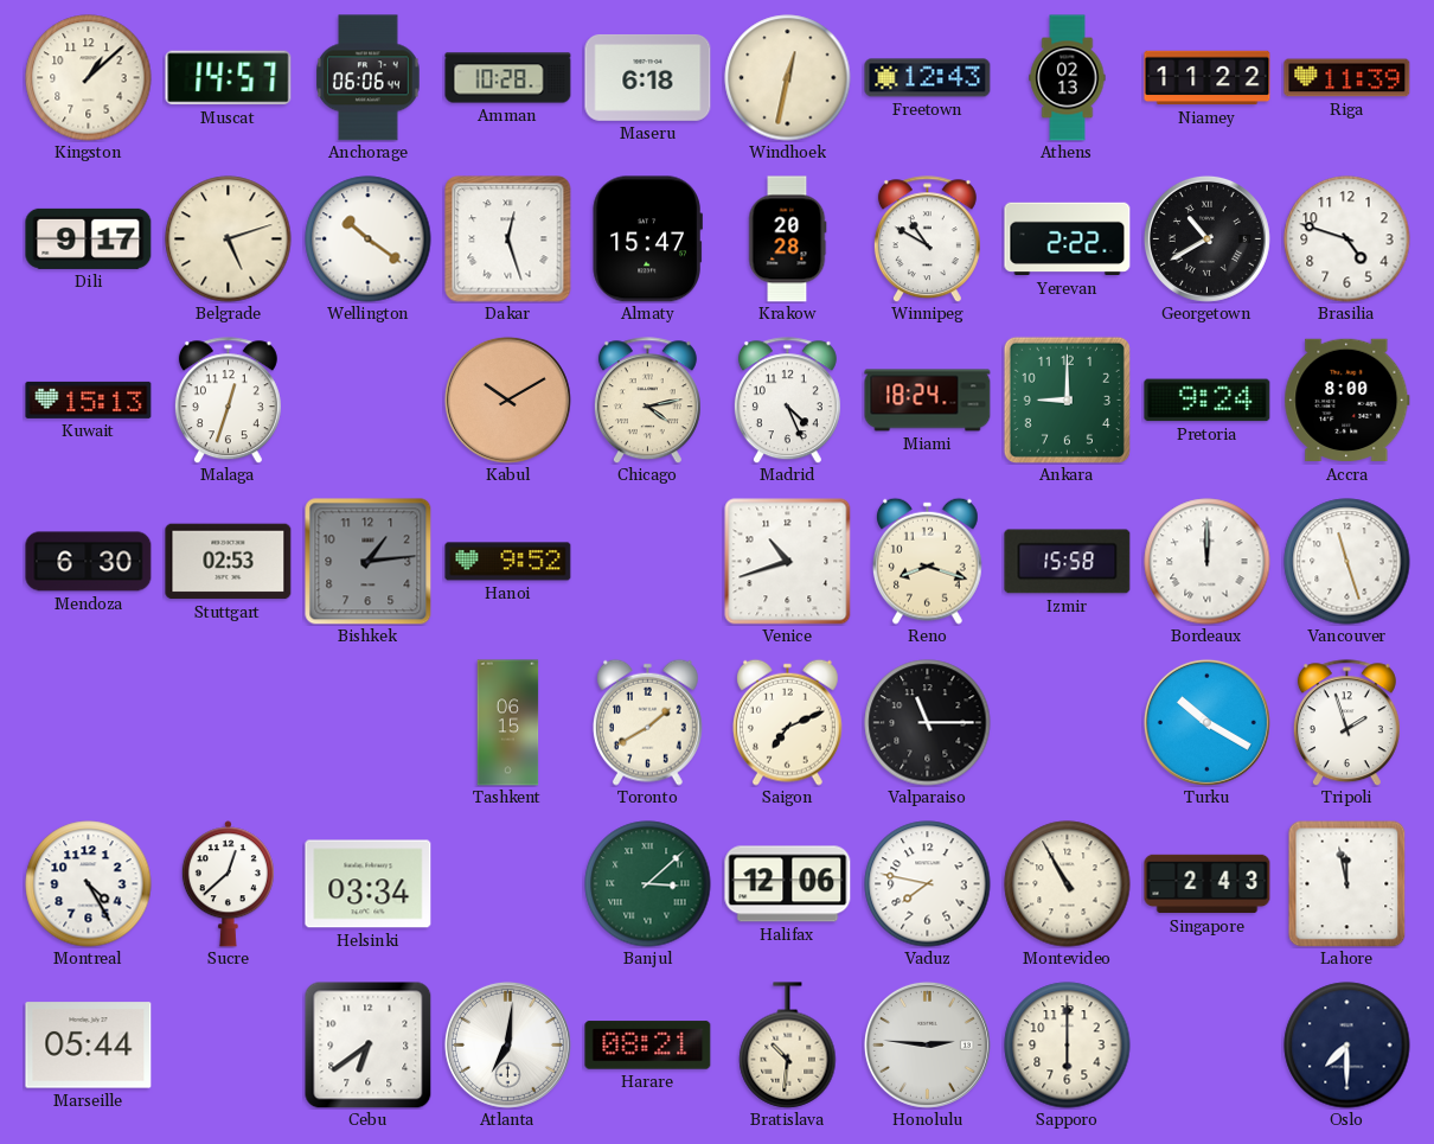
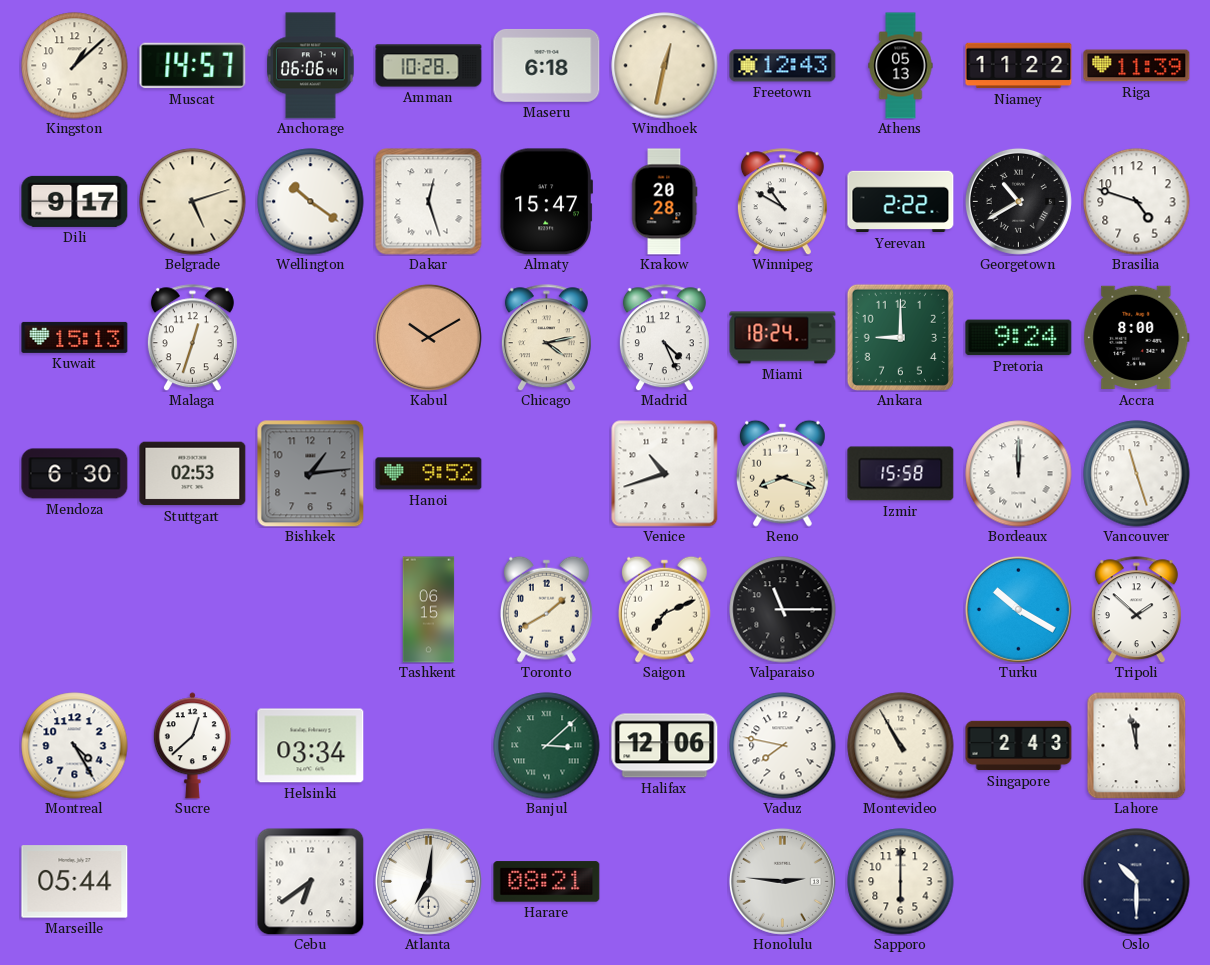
Athens: 02:13 -> 05:13
Tripoli: 1:57 -> 1:52
Bratislava: 10:31 -> none
Oslo: 7:30 -> 10:30
